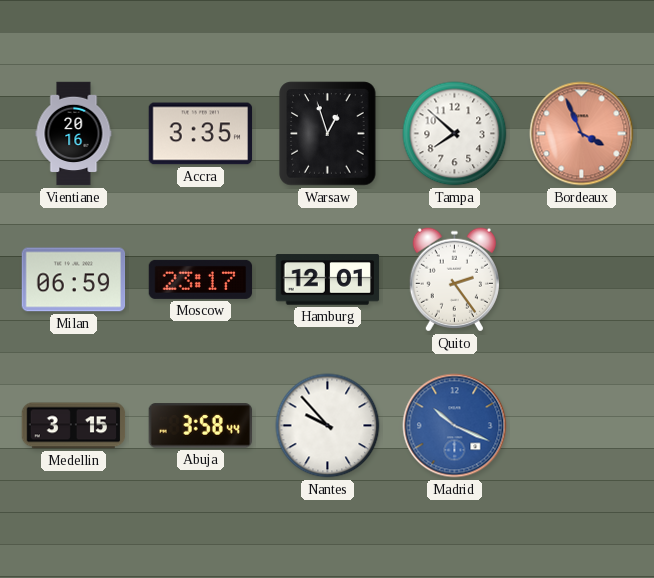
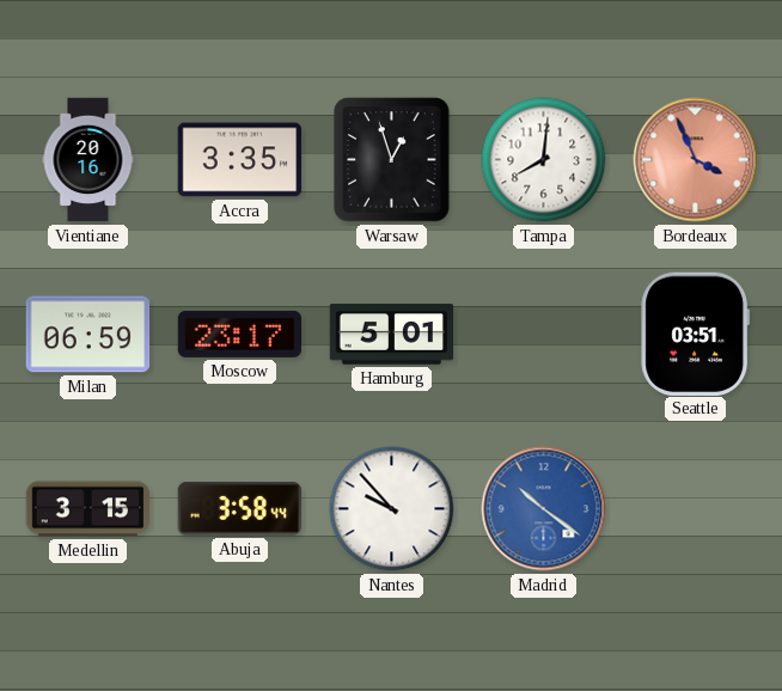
Tampa: 7:52 -> 8:01
Hamburg: 12:01 -> 5:01
Quito: 2:24 -> none
Seattle: none -> 03:51
Madrid: 10:19 -> 10:21
